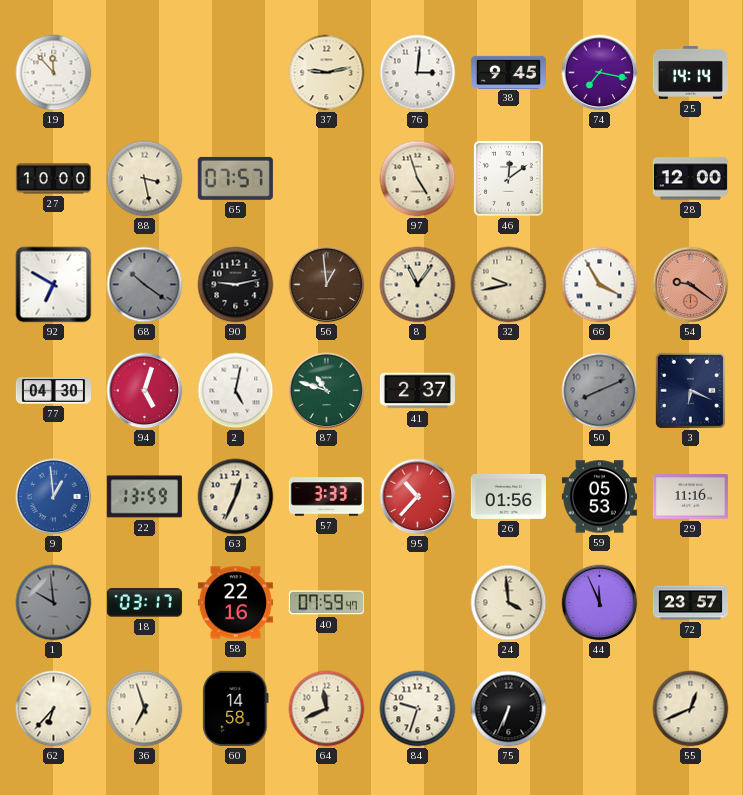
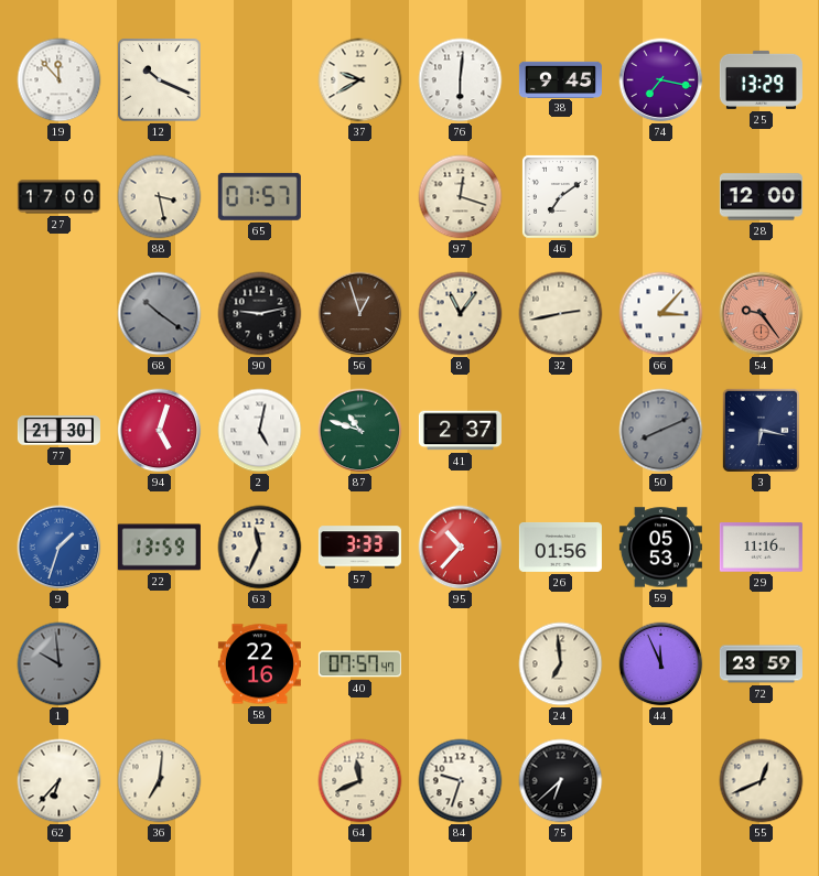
12: none -> 10:19
37: 9:13 -> 9:40
76: 3:01 -> 6:01
25: 14:14 -> 13:29
27: 10:00 -> 17:00
97: 4:57 -> 12:18
46: 12:09 -> 7:09
92: 6:50 -> none
56: 12:59 -> 12:57
32: 9:43 -> 2:43
66: 3:55 -> 3:07
54: 9:21 -> 9:24
77: 04:30 -> 21:30
3: 6:19 -> 6:17
9: 12:59 -> 1:33
63: 12:34 -> 11:34
18: 03:17 -> none
40: 07:59 -> 07:57
24: 3:59 -> 6:59
72: 23:57 -> 23:59
36: 6:57 -> 7:01
60: 14:58 -> none
75: 6:34 -> 6:38
